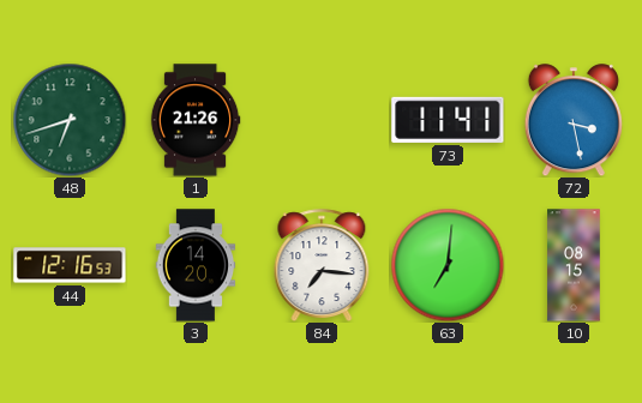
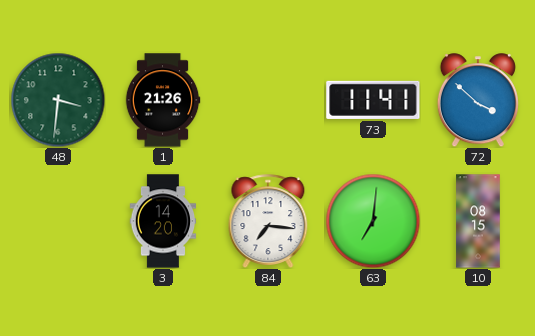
48: 6:42 -> 3:31
72: 3:28 -> 3:52
44: 12:16 -> none
